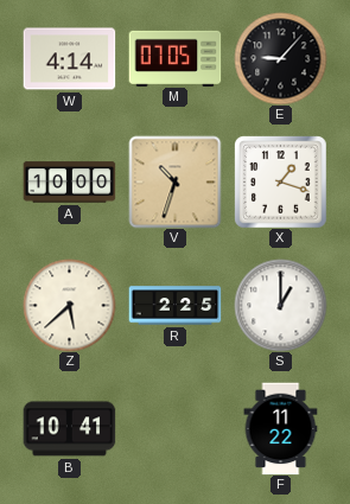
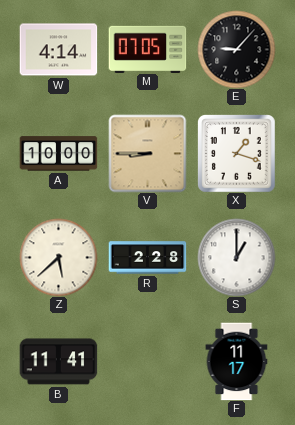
V: 10:33 -> 8:45
R: 2:25 -> 2:28
B: 10:41 -> 11:41
F: 11:22 -> 11:17
